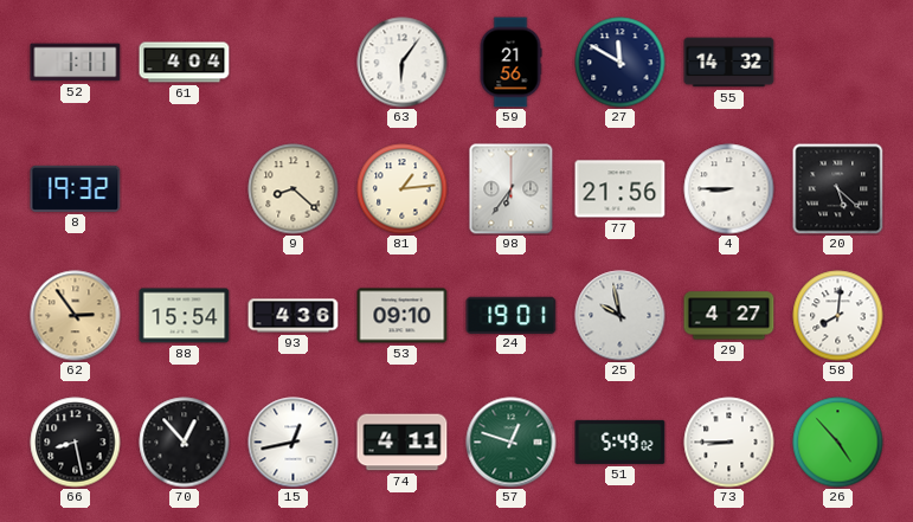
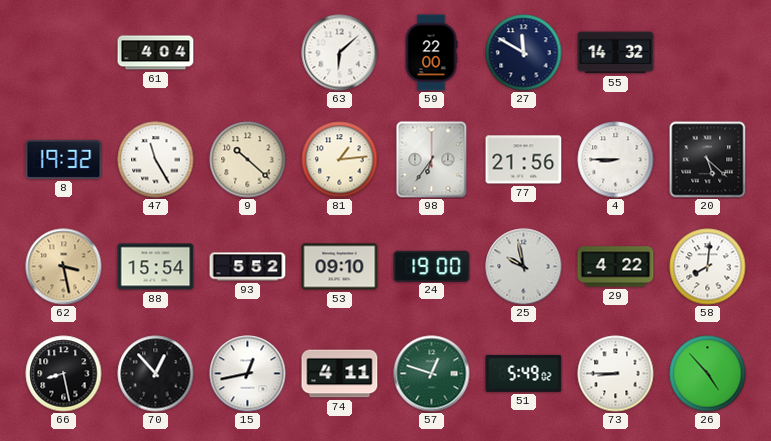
52: 1:11 -> none
63: 6:06 -> 6:08
59: 21:56 -> 22:00
47: none -> 11:25
9: 8:22 -> 10:22
62: 2:54 -> 3:28
93: 4:36 -> 5:52
24: 19:01 -> 19:00
29: 4:27 -> 4:22
